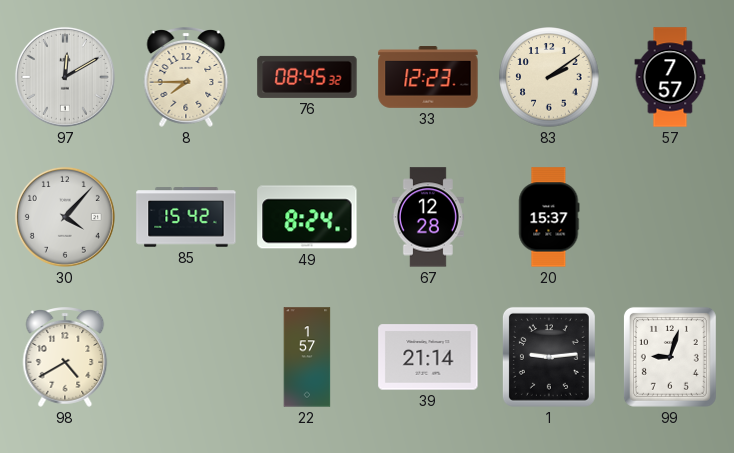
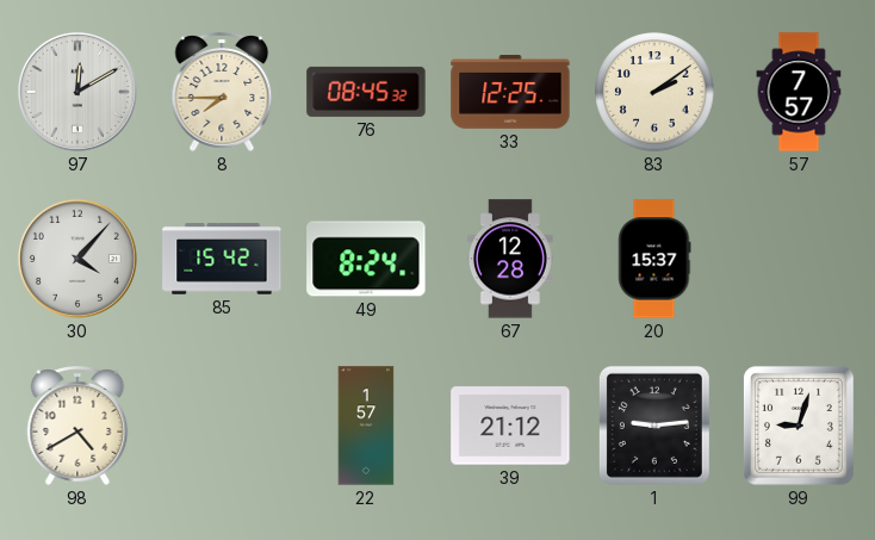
33: 12:23 -> 12:25
39: 21:14 -> 21:12
